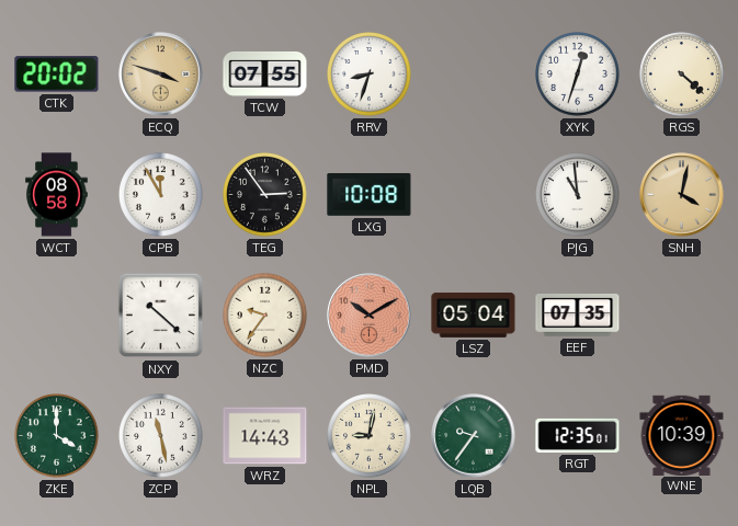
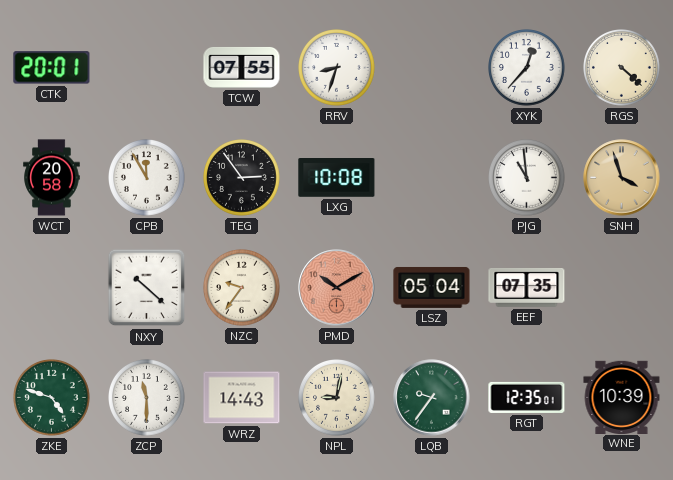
CTK: 20:02 -> 20:01
ECQ: 3:48 -> none
XYK: 12:33 -> 12:37
WCT: 08:58 -> 20:58
SNH: 4:02 -> 3:57
ZKE: 4:00 -> 4:48
ZCP: 11:28 -> 11:30
